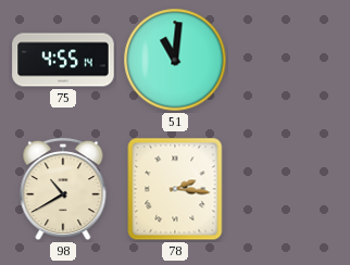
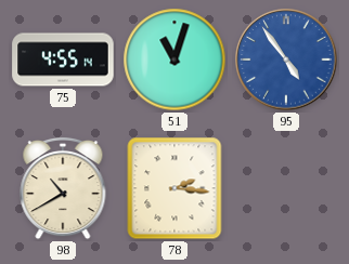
51: 11:01 -> 11:03
95: none -> 4:54
